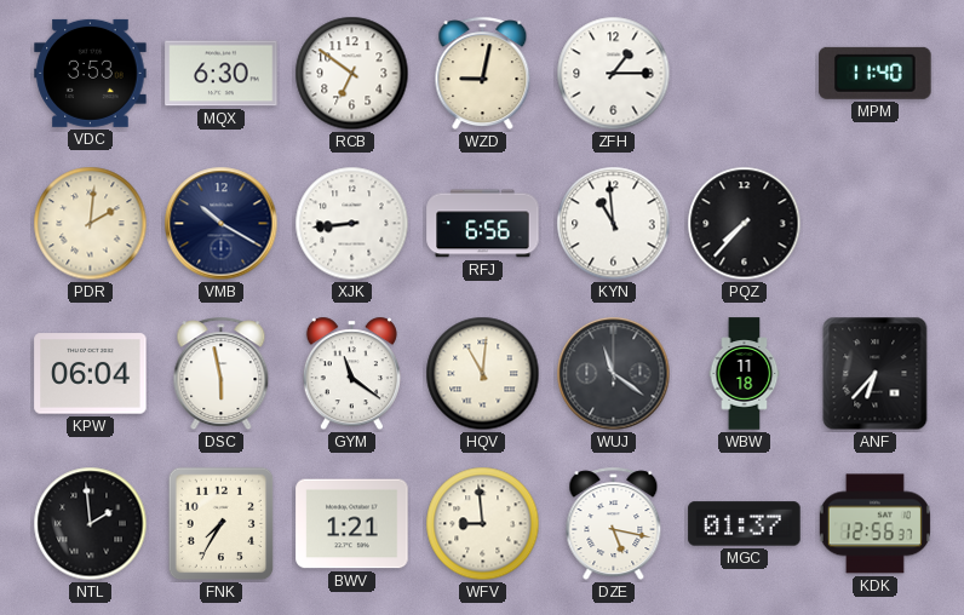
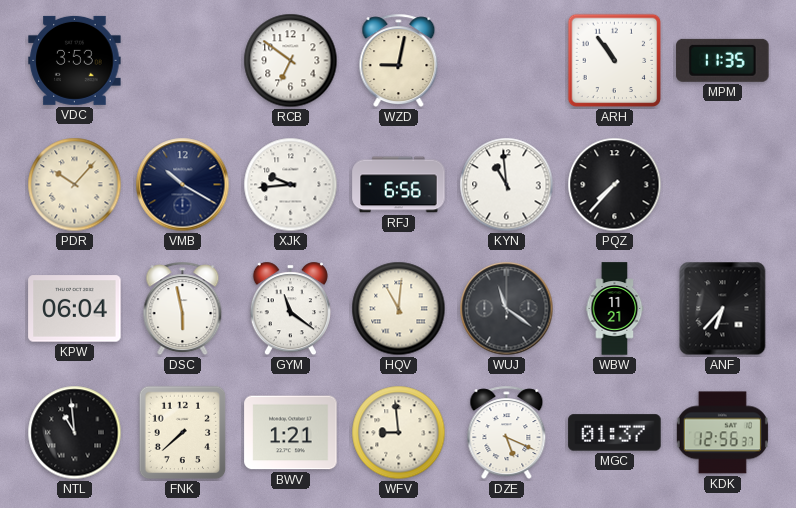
MQX: 6:30 -> none
ZFH: 1:15 -> none
ARH: none -> 10:54
MPM: 11:40 -> 11:35
PDR: 2:01 -> 10:07
XJK: 8:44 -> 9:44
WBW: 11:18 -> 11:21
NTL: 1:59 -> 10:59
FNK: 7:35 -> 7:38
DZE: 5:17 -> 5:19
